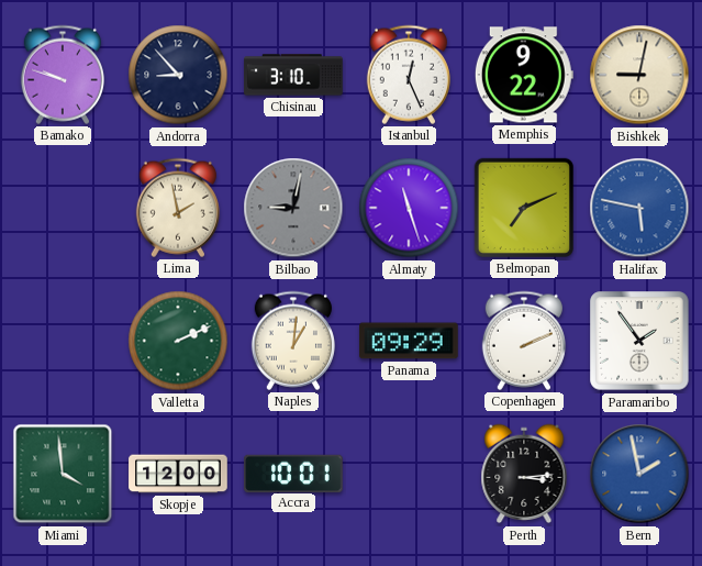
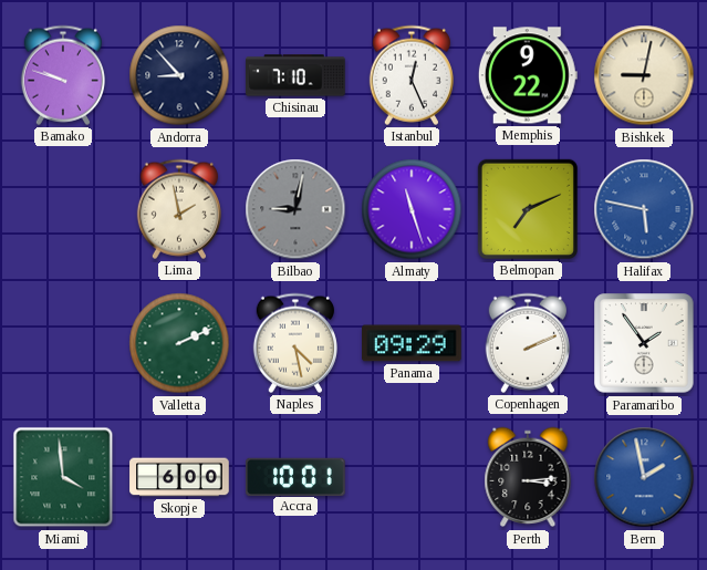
Chisinau: 3:10 -> 7:10
Naples: 1:01 -> 4:28
Skopje: 12:00 -> 6:00
